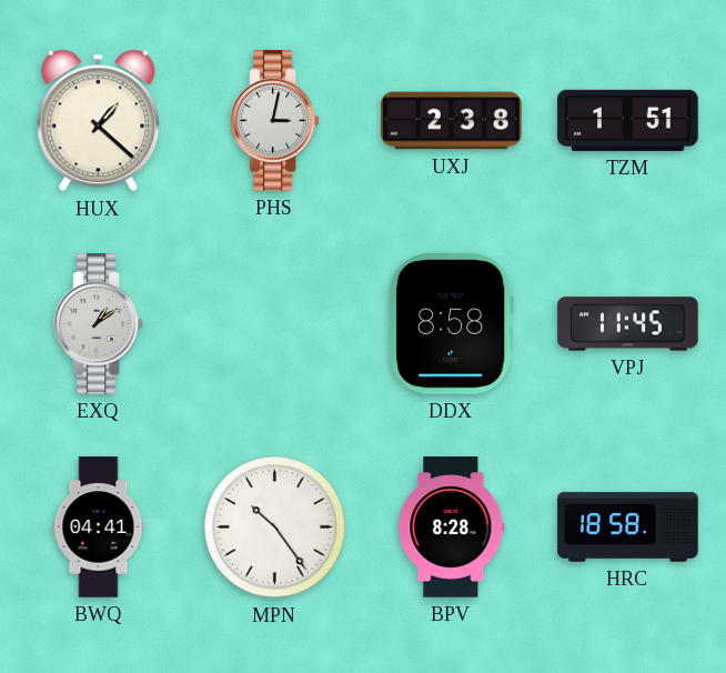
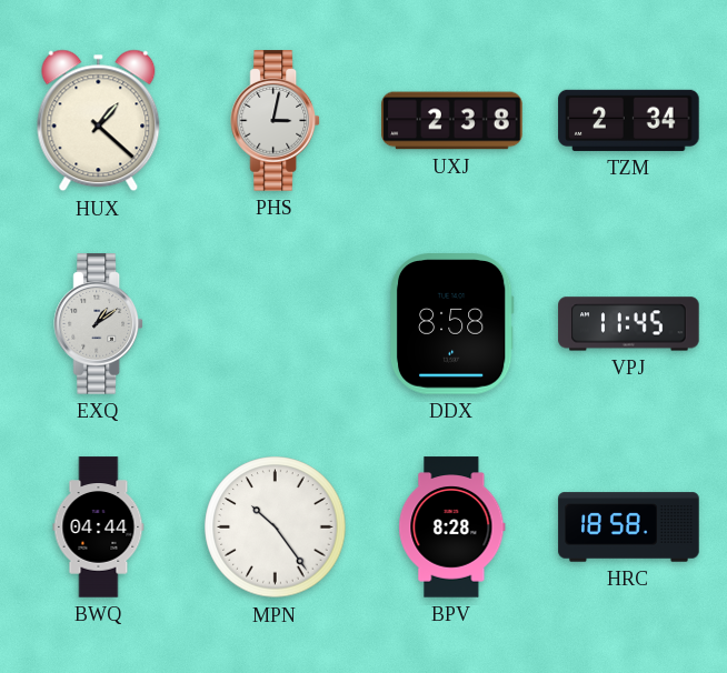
TZM: 1:51 -> 2:34
BWQ: 04:41 -> 04:44
